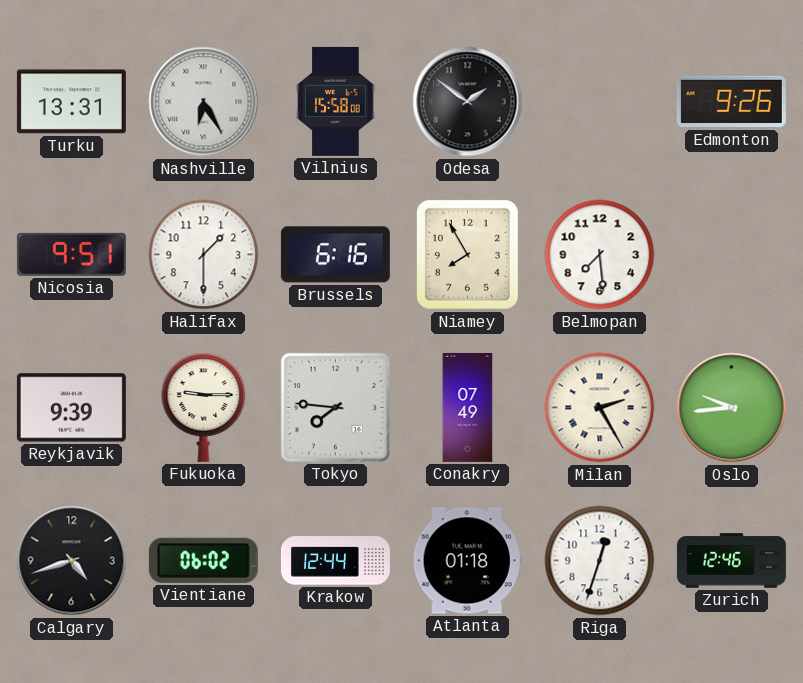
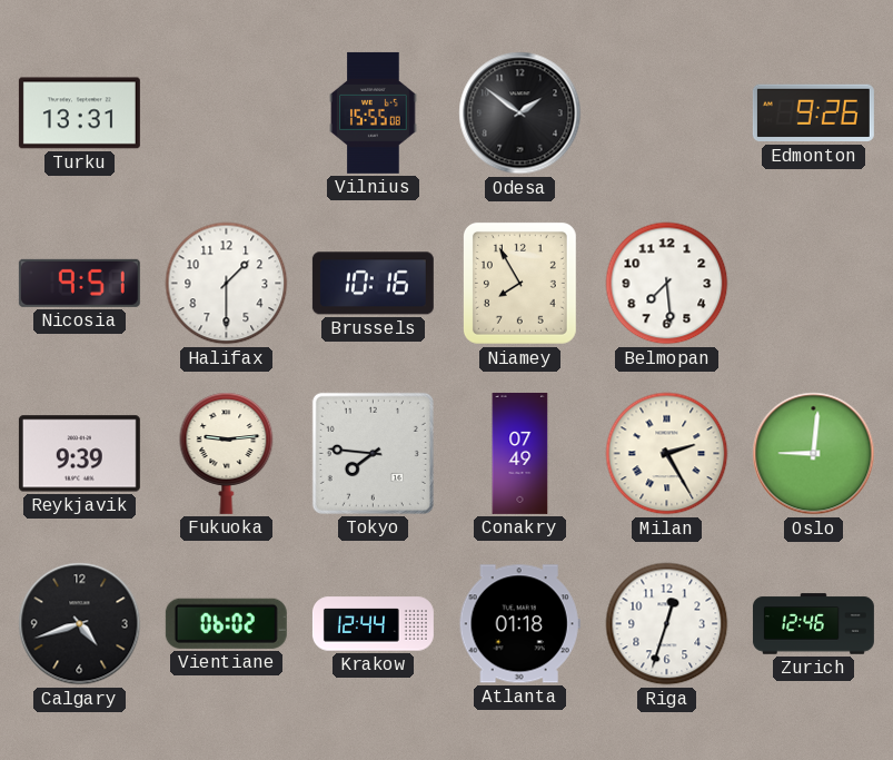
Nashville: 6:25 -> none
Vilnius: 15:58 -> 15:55
Brussels: 6:16 -> 10:16
Fukuoka: 9:15 -> 9:14
Oslo: 9:44 -> 9:01
